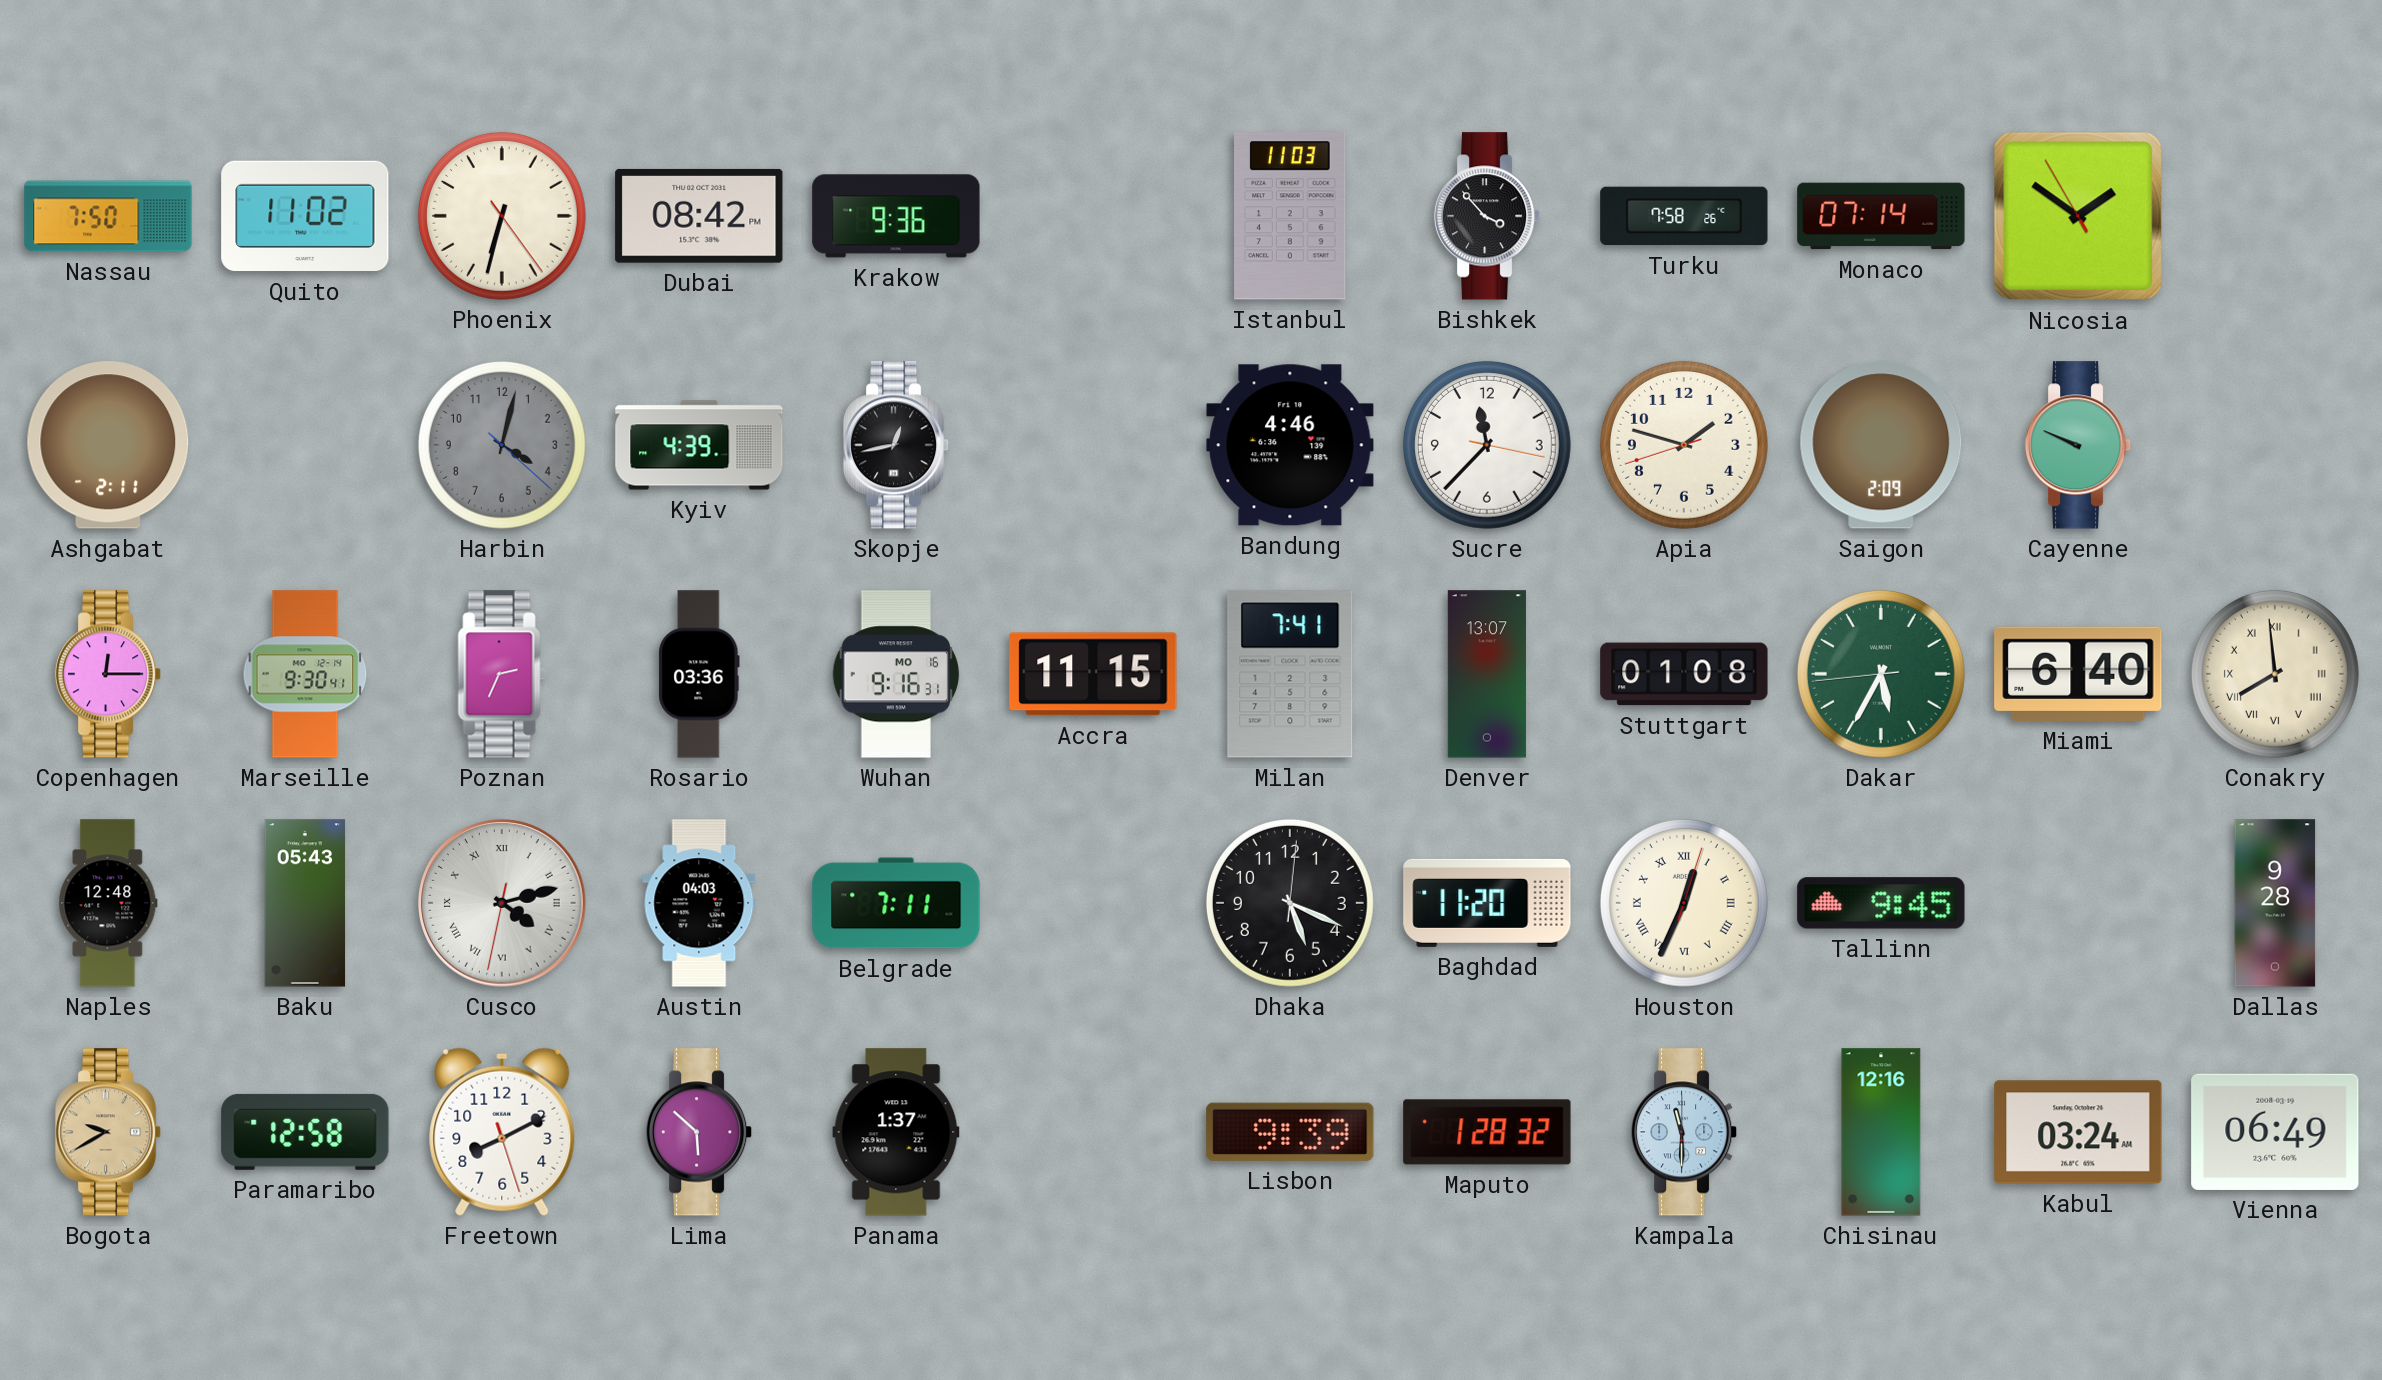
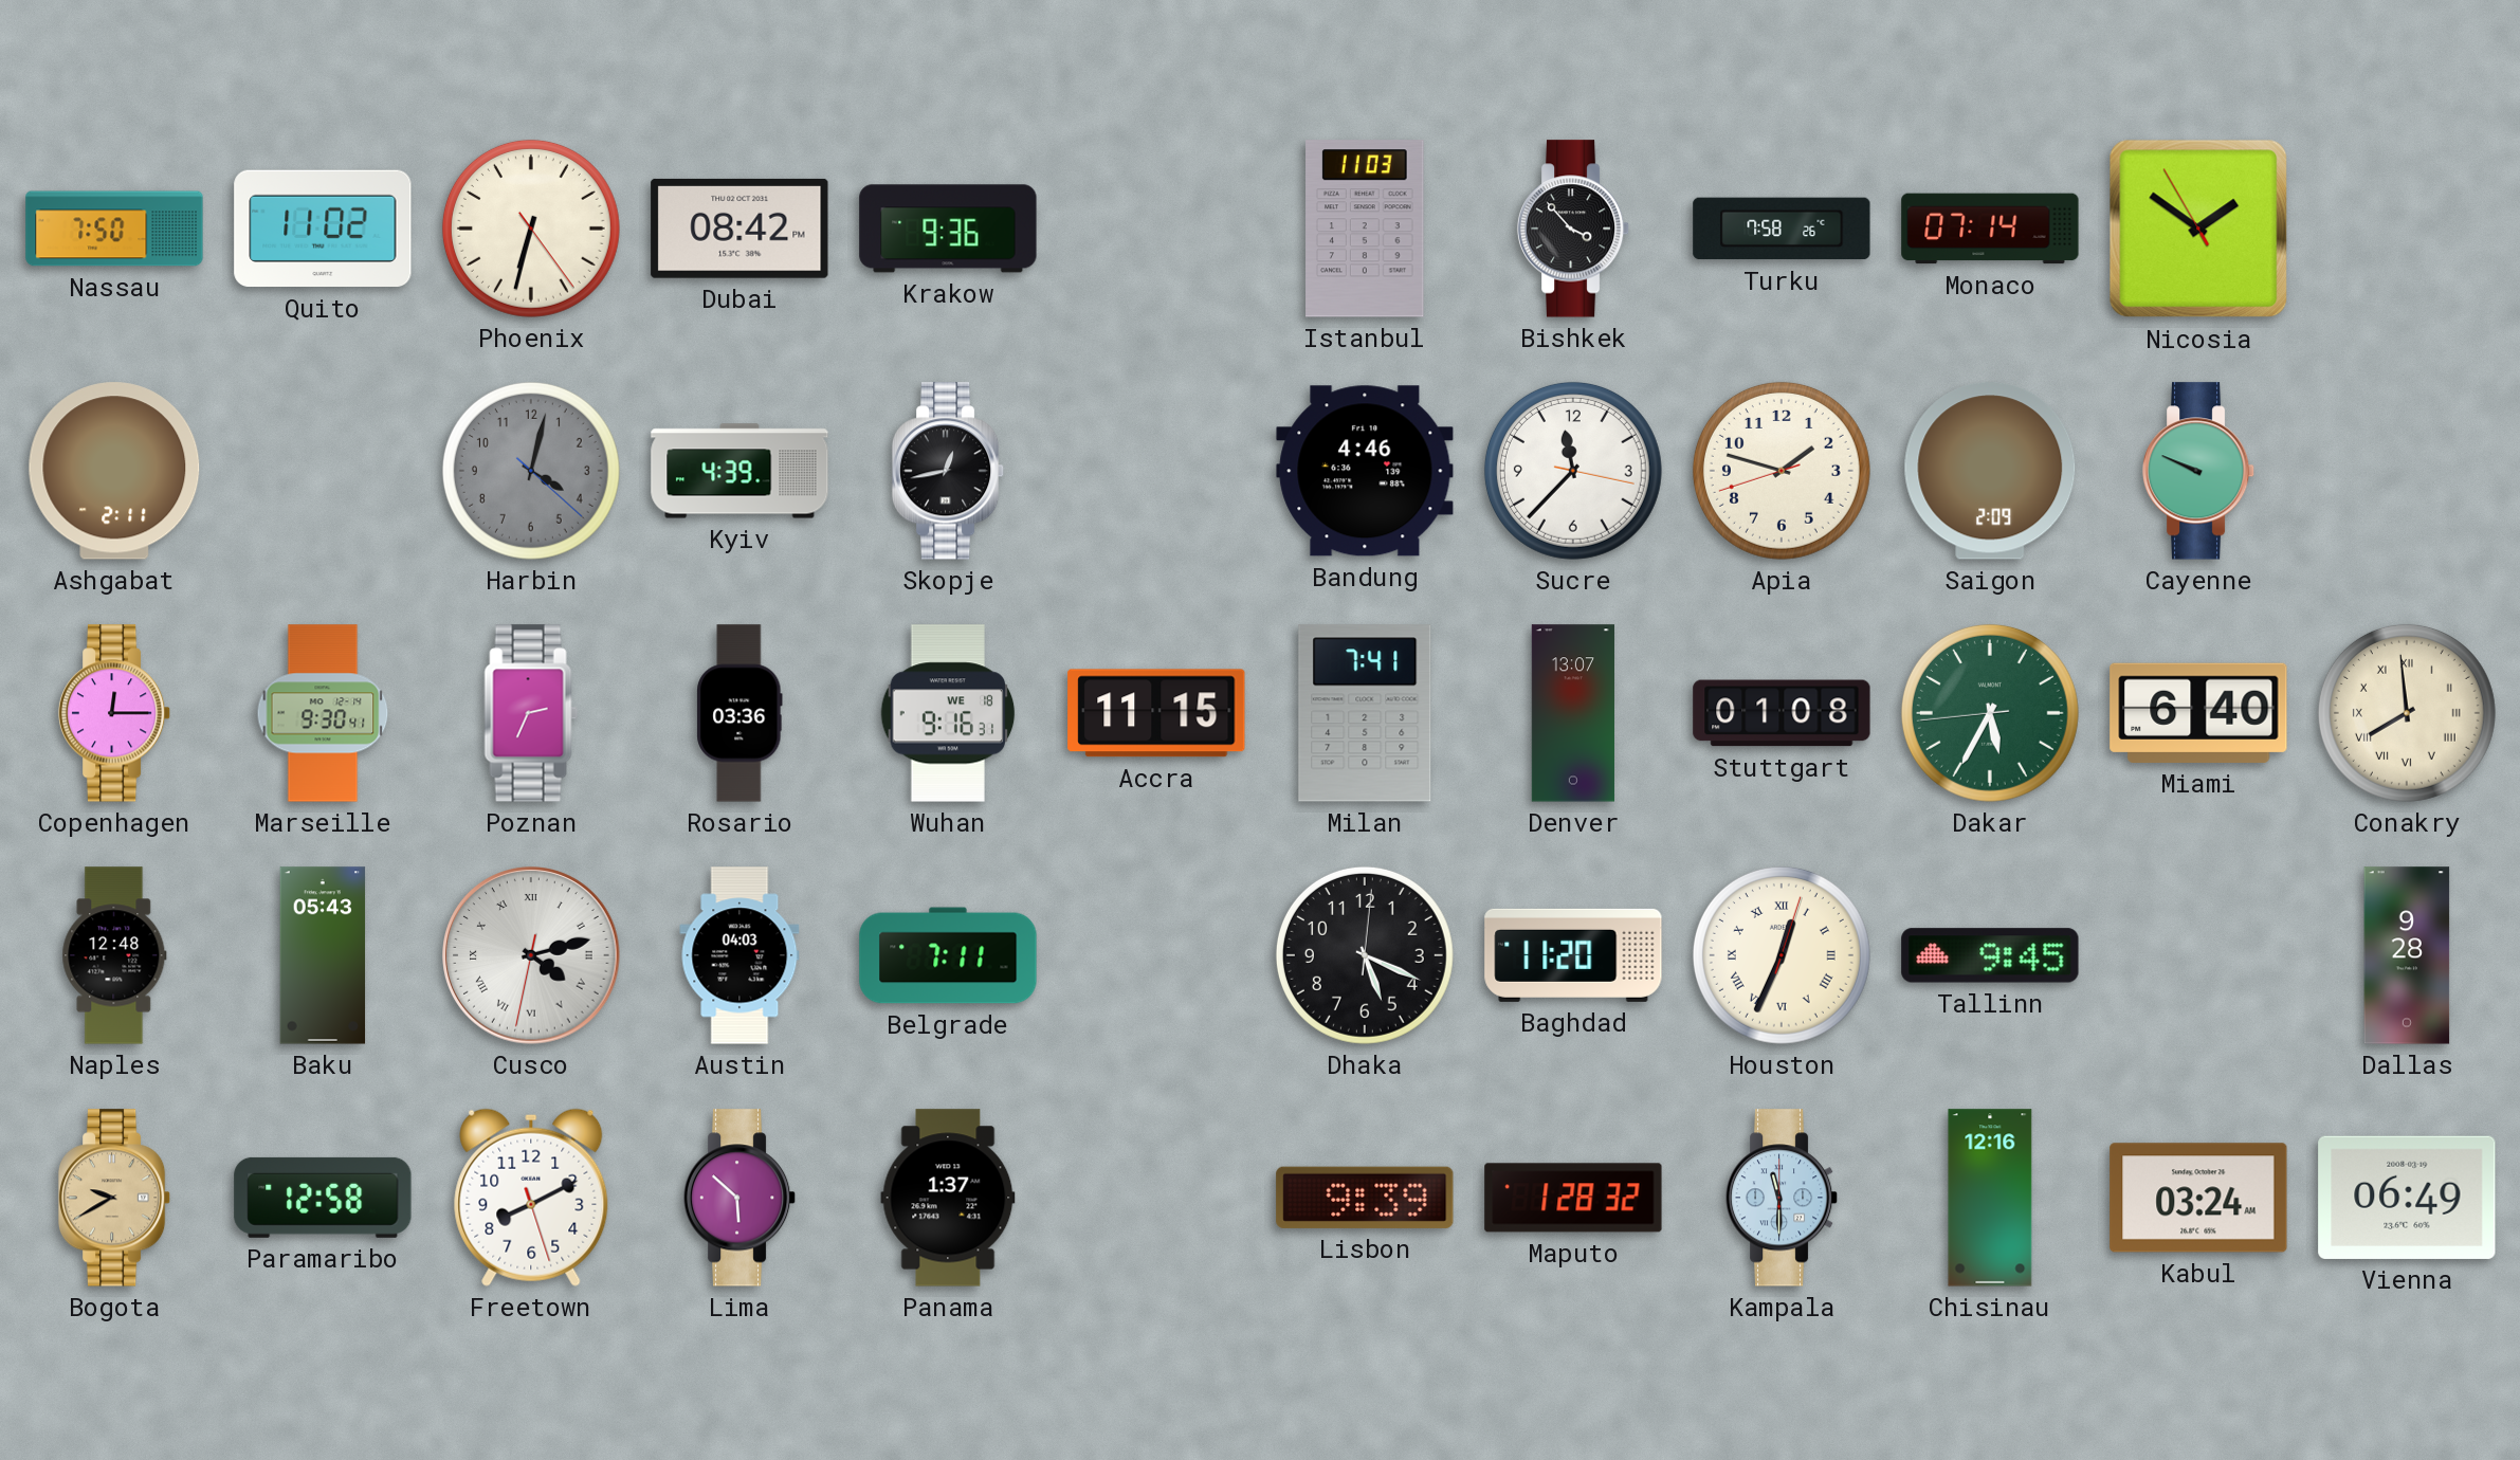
Wuhan date: MO 16 -> WE 18
